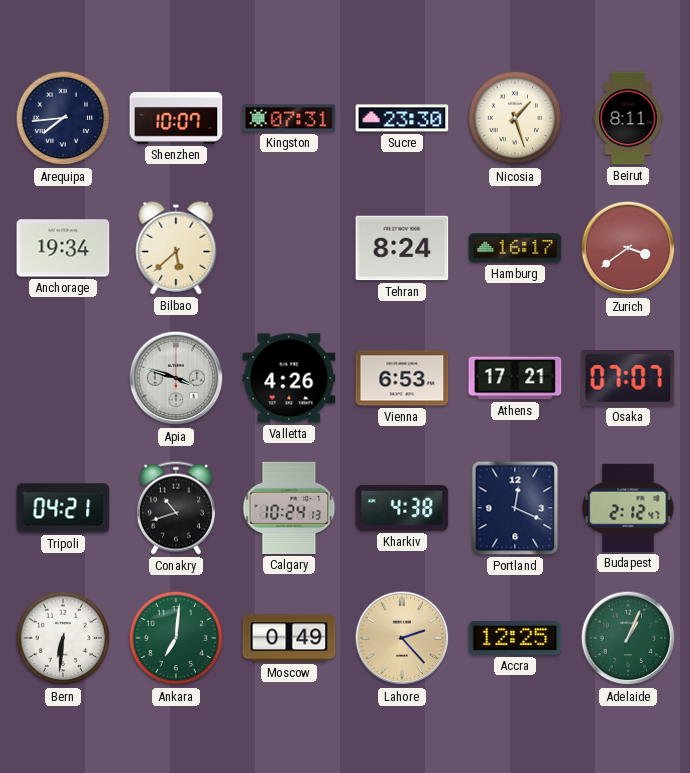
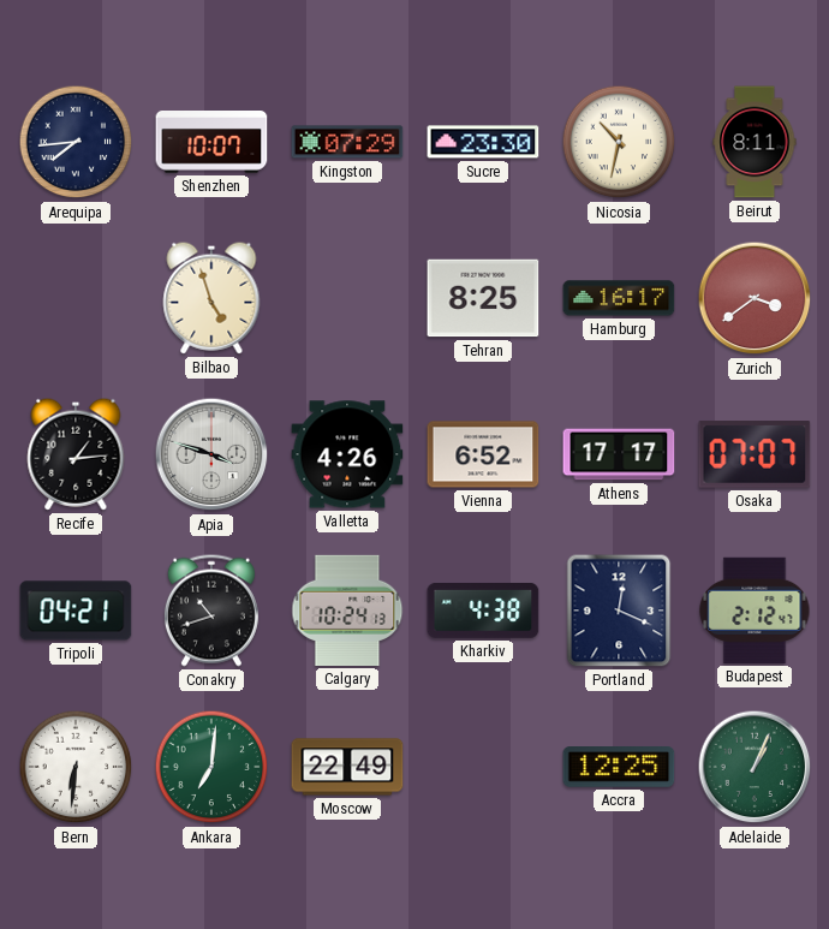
Kingston: 07:31 -> 07:29
Nicosia: 1:27 -> 10:32
Anchorage: 19:34 -> none
Bilbao: 5:38 -> 4:57
Tehran: 8:24 -> 8:25
Recife: none -> 1:14
Vienna: 6:53 -> 6:52
Athens: 17:21 -> 17:17
Moscow: 0:49 -> 22:49
Lahore: 2:23 -> none
